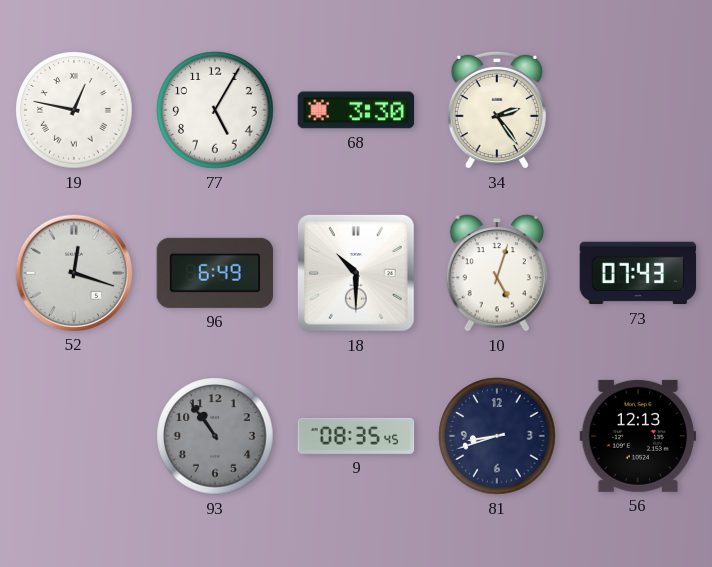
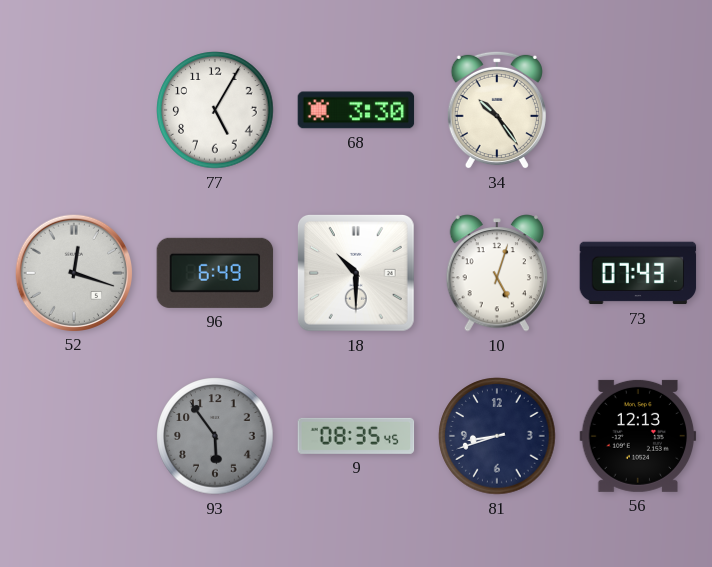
19: 12:47 -> none
34: 2:24 -> 10:24
93: 10:54 -> 5:54
